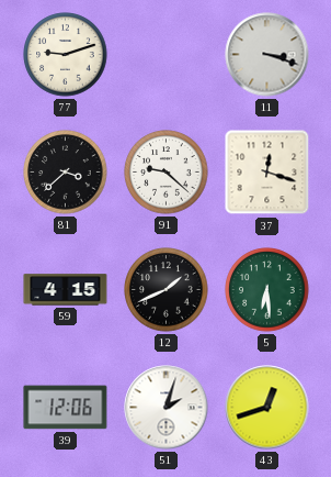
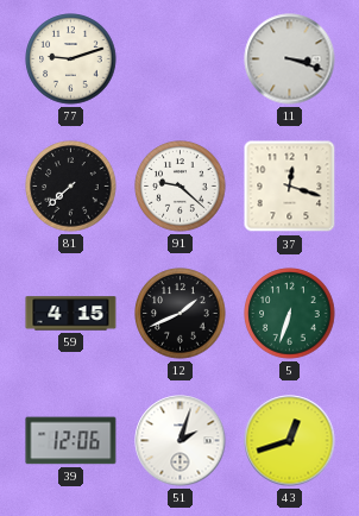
81: 3:38 -> 7:38
5: 6:29 -> 6:33
